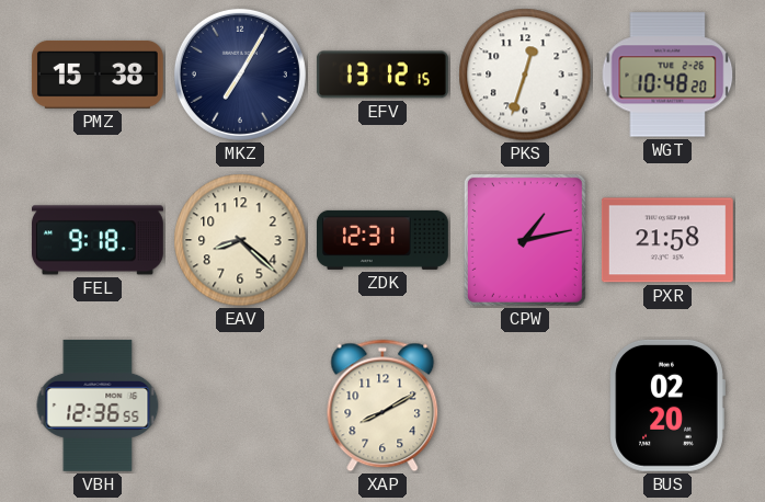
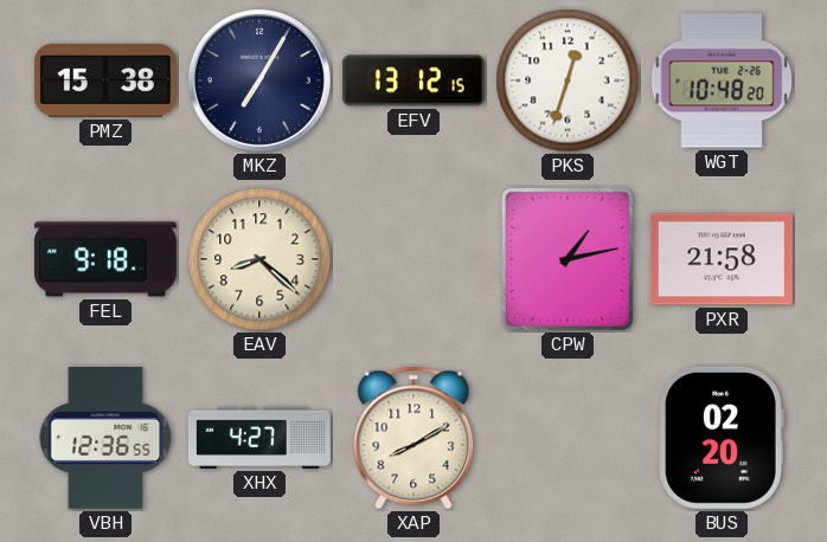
ZDK: 12:31 -> none
XHX: none -> 4:27
